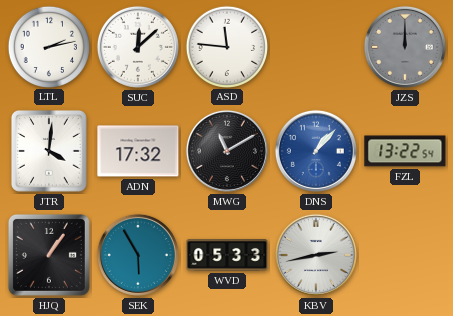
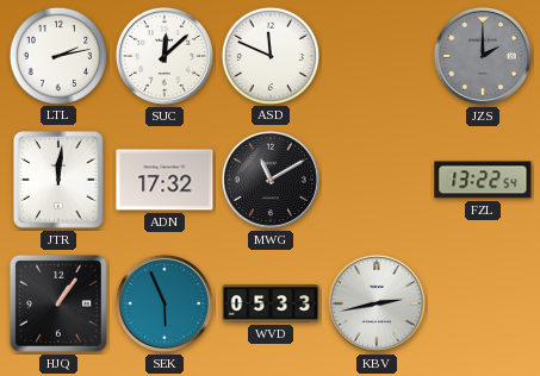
ASD: 11:46 -> 11:49
JZS: 12:00 -> 2:00
JTR: 4:01 -> 12:01
DNS: 1:07 -> none
SEK: 5:55 -> 5:56
